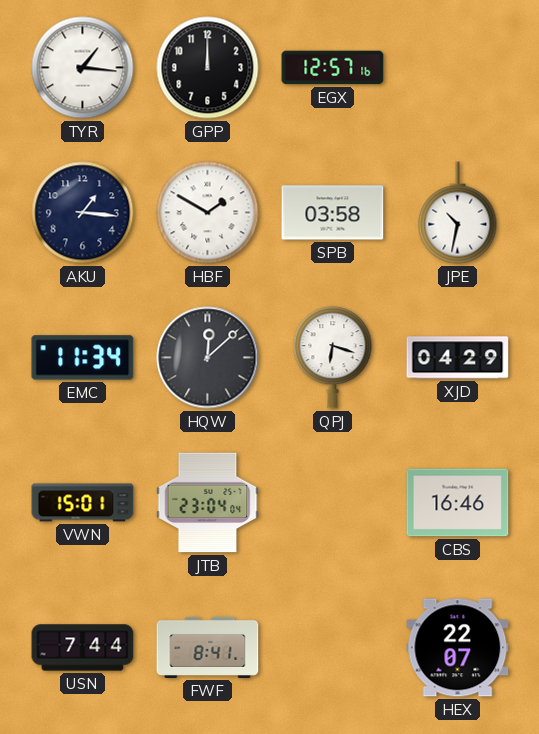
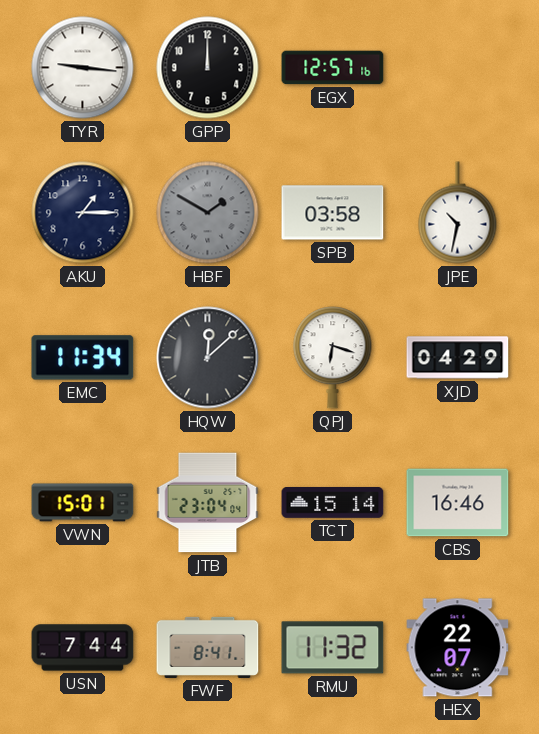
TYR: 1:16 -> 9:16
AKU: 1:16 -> 1:15
HBF dial: white -> grey
TCT: none -> 15:14
RMU: none -> 11:32
